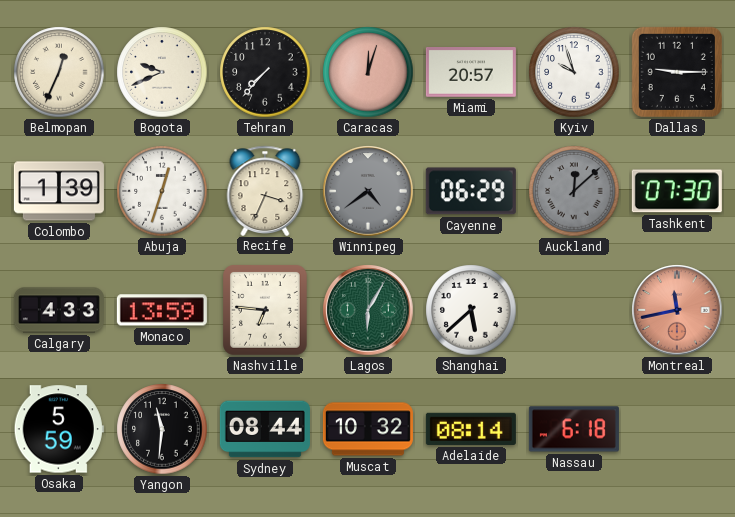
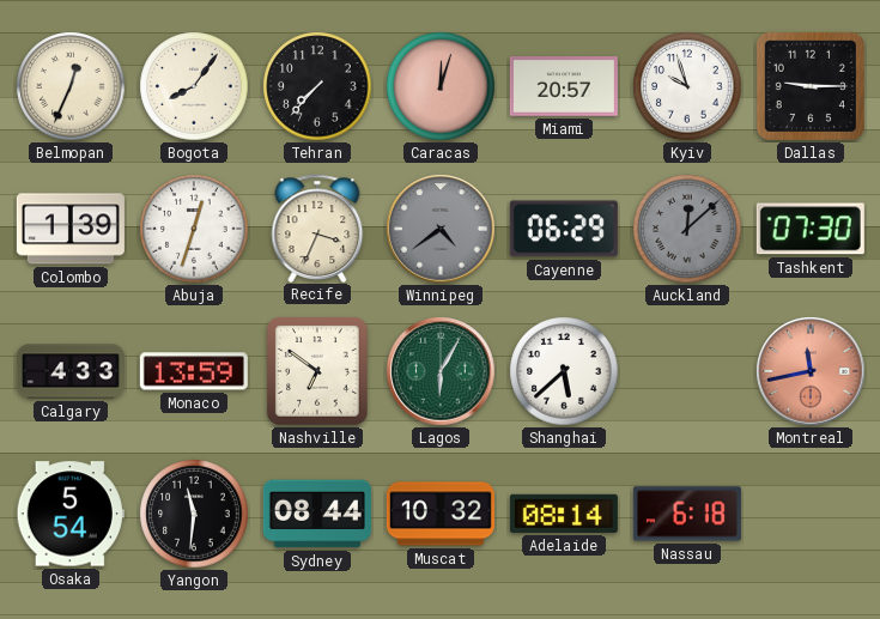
Bogota: 9:41 -> 8:06
Nashville: 6:46 -> 6:51
Osaka: 5:59 -> 5:54
